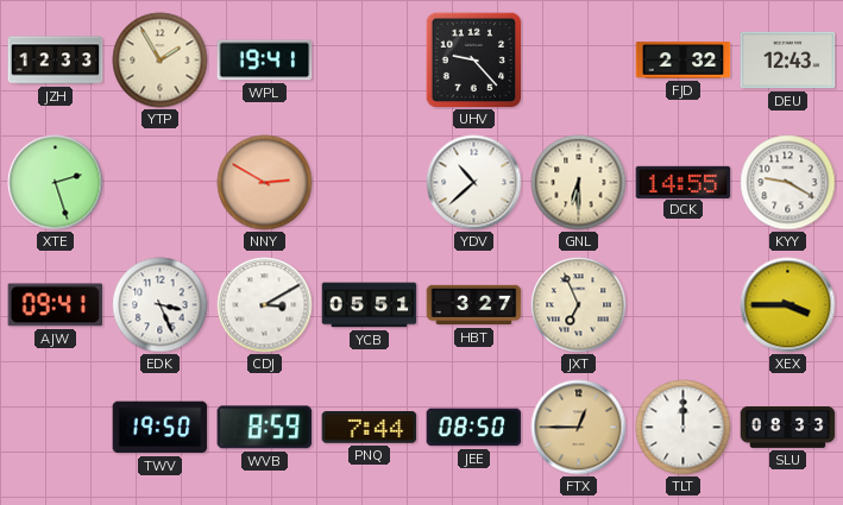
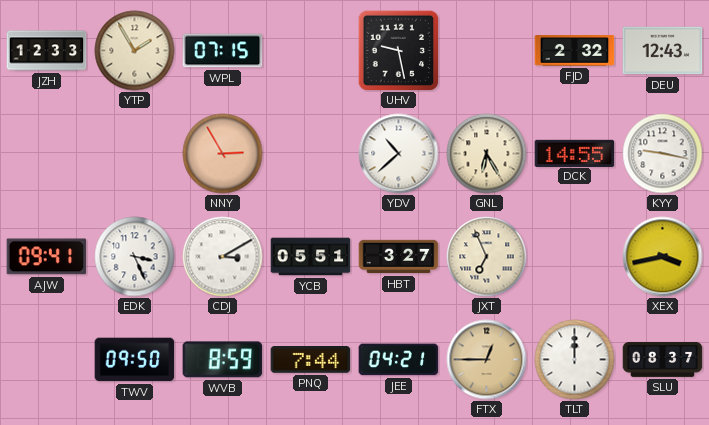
WPL: 19:41 -> 07:15
UHV: 9:23 -> 9:28
XTE: 2:27 -> none
NNY: 2:50 -> 2:55
GNL: 6:30 -> 6:25
KYY: 9:20 -> 9:17
XEX: 3:45 -> 3:43
TWV: 19:50 -> 09:50
JEE: 08:50 -> 04:21
SLU: 08:33 -> 08:37
